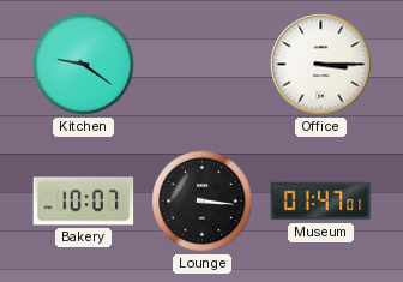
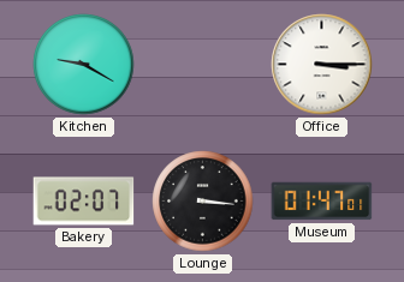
Kitchen: 9:21 -> 9:20
Bakery: 10:07 -> 02:07
